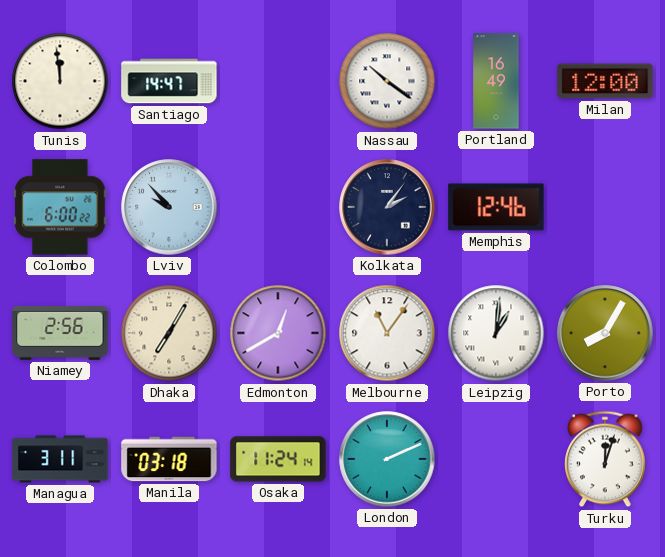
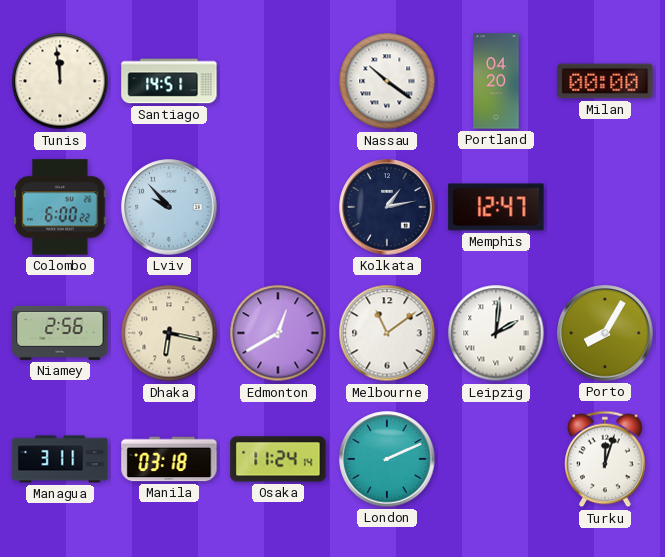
Santiago: 14:47 -> 14:51
Portland: 16:49 -> 04:20
Milan: 12:00 -> 00:00
Kolkata: 2:06 -> 1:13
Memphis: 12:46 -> 12:47
Dhaka: 7:05 -> 6:17
Melbourne: 11:06 -> 11:09
Leipzig: 1:01 -> 2:01
